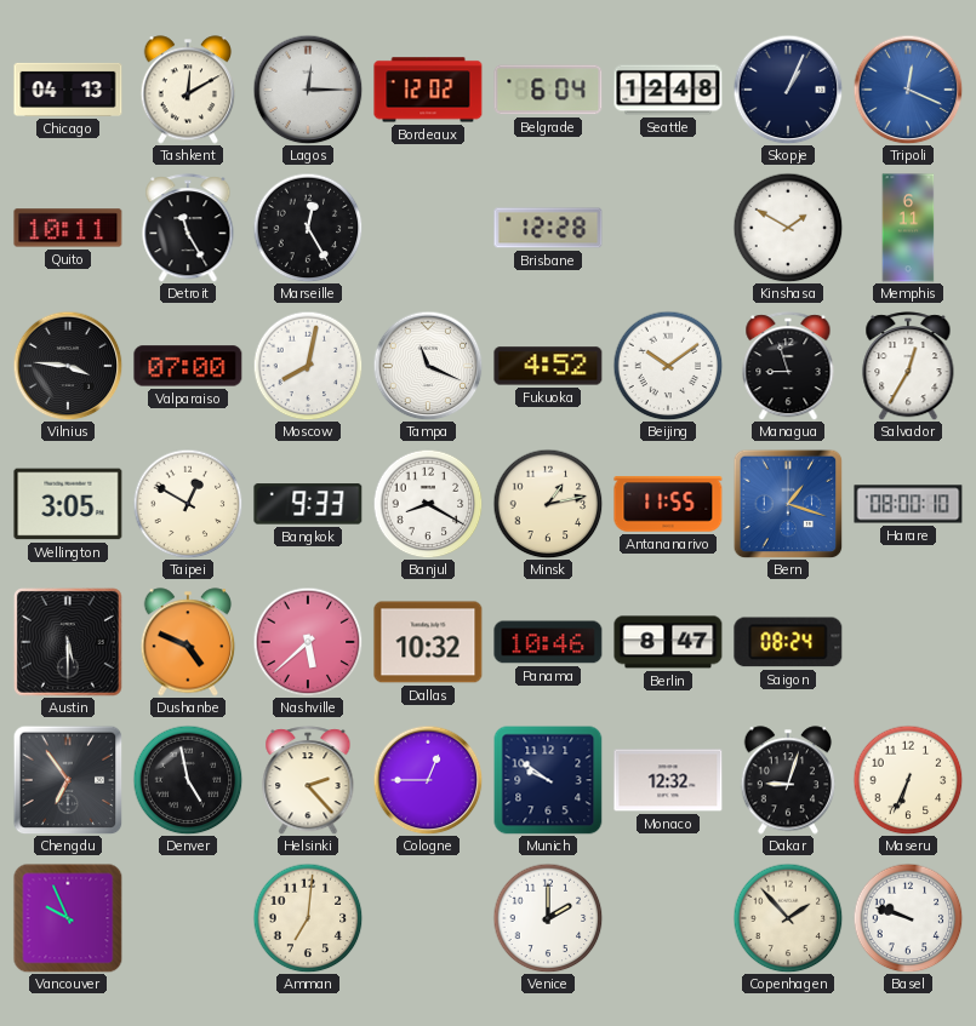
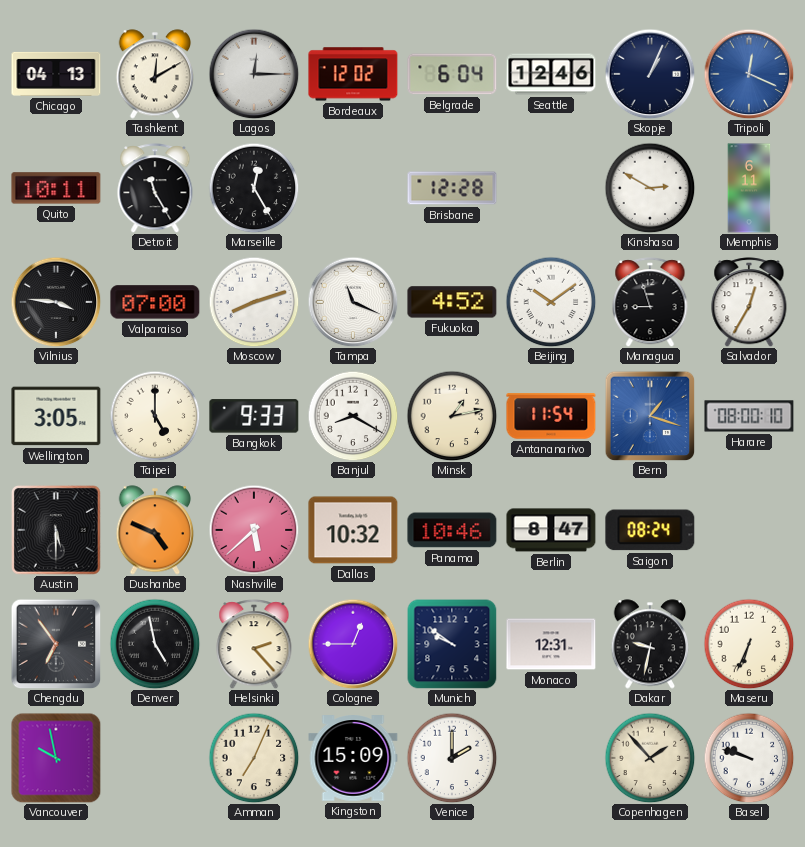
Seattle: 12:48 -> 12:46
Kinshasa: 1:50 -> 2:50
Moscow: 8:02 -> 8:12
Taipei: 12:50 -> 5:00
Antananarivo: 11:55 -> 11:54
Monaco: 12:32 -> 12:31
Dakar: 9:03 -> 9:32
Vancouver: 9:56 -> 9:58
Amman: 7:01 -> 7:04
Kingston: none -> 15:09
